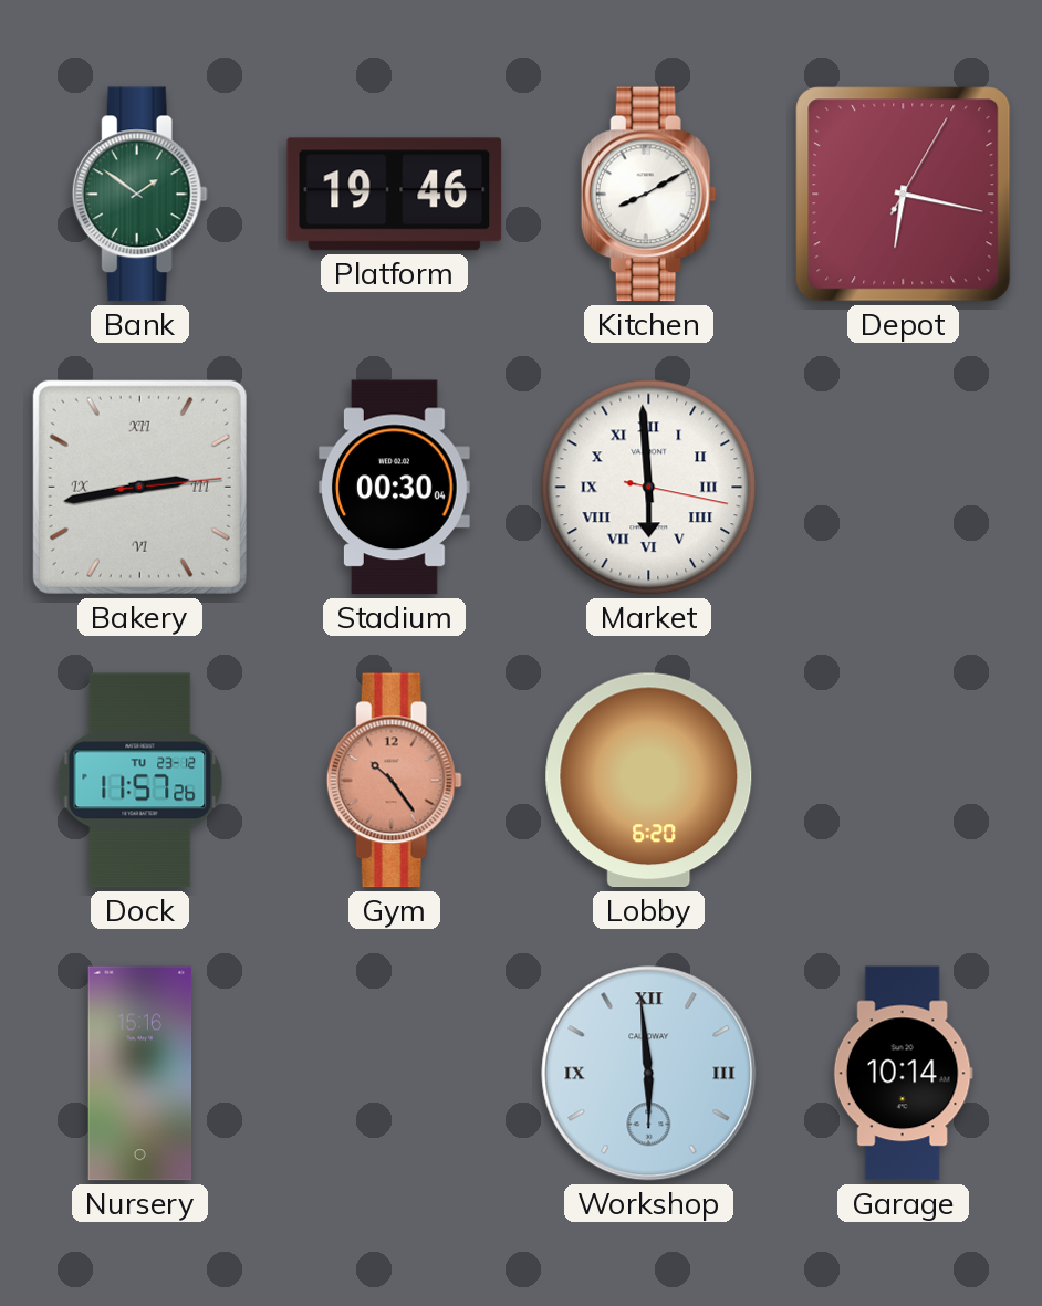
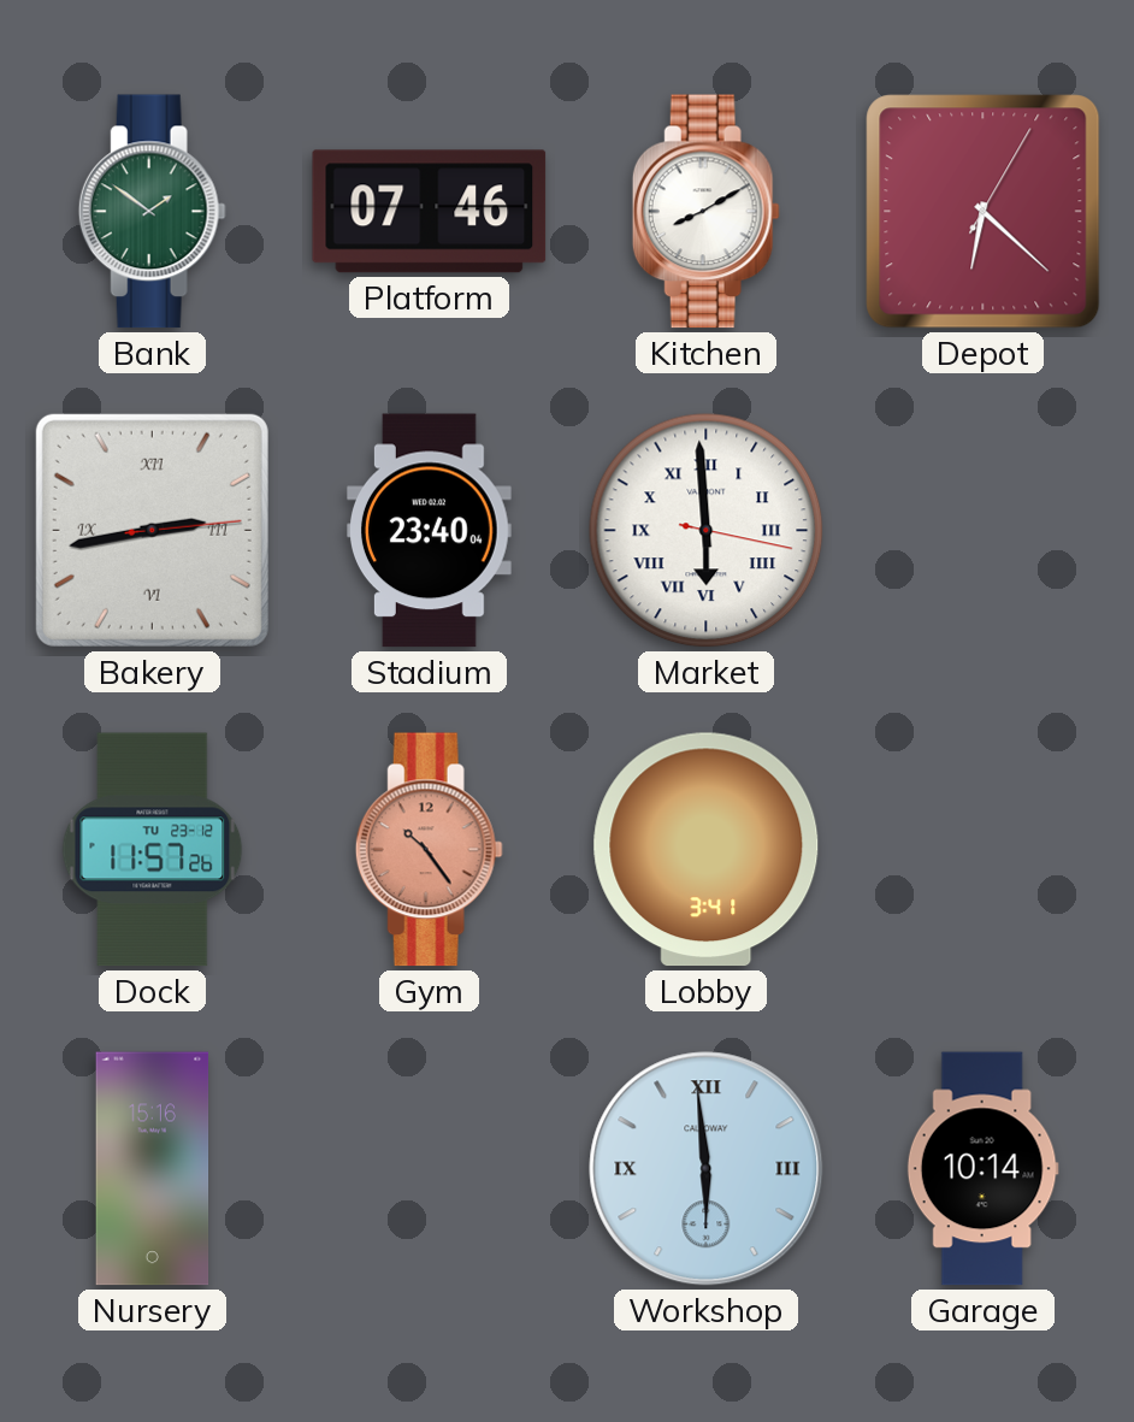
Platform: 19:46 -> 07:46
Depot: 6:17 -> 6:22
Stadium: 00:30 -> 23:40
Lobby: 6:20 -> 3:41
